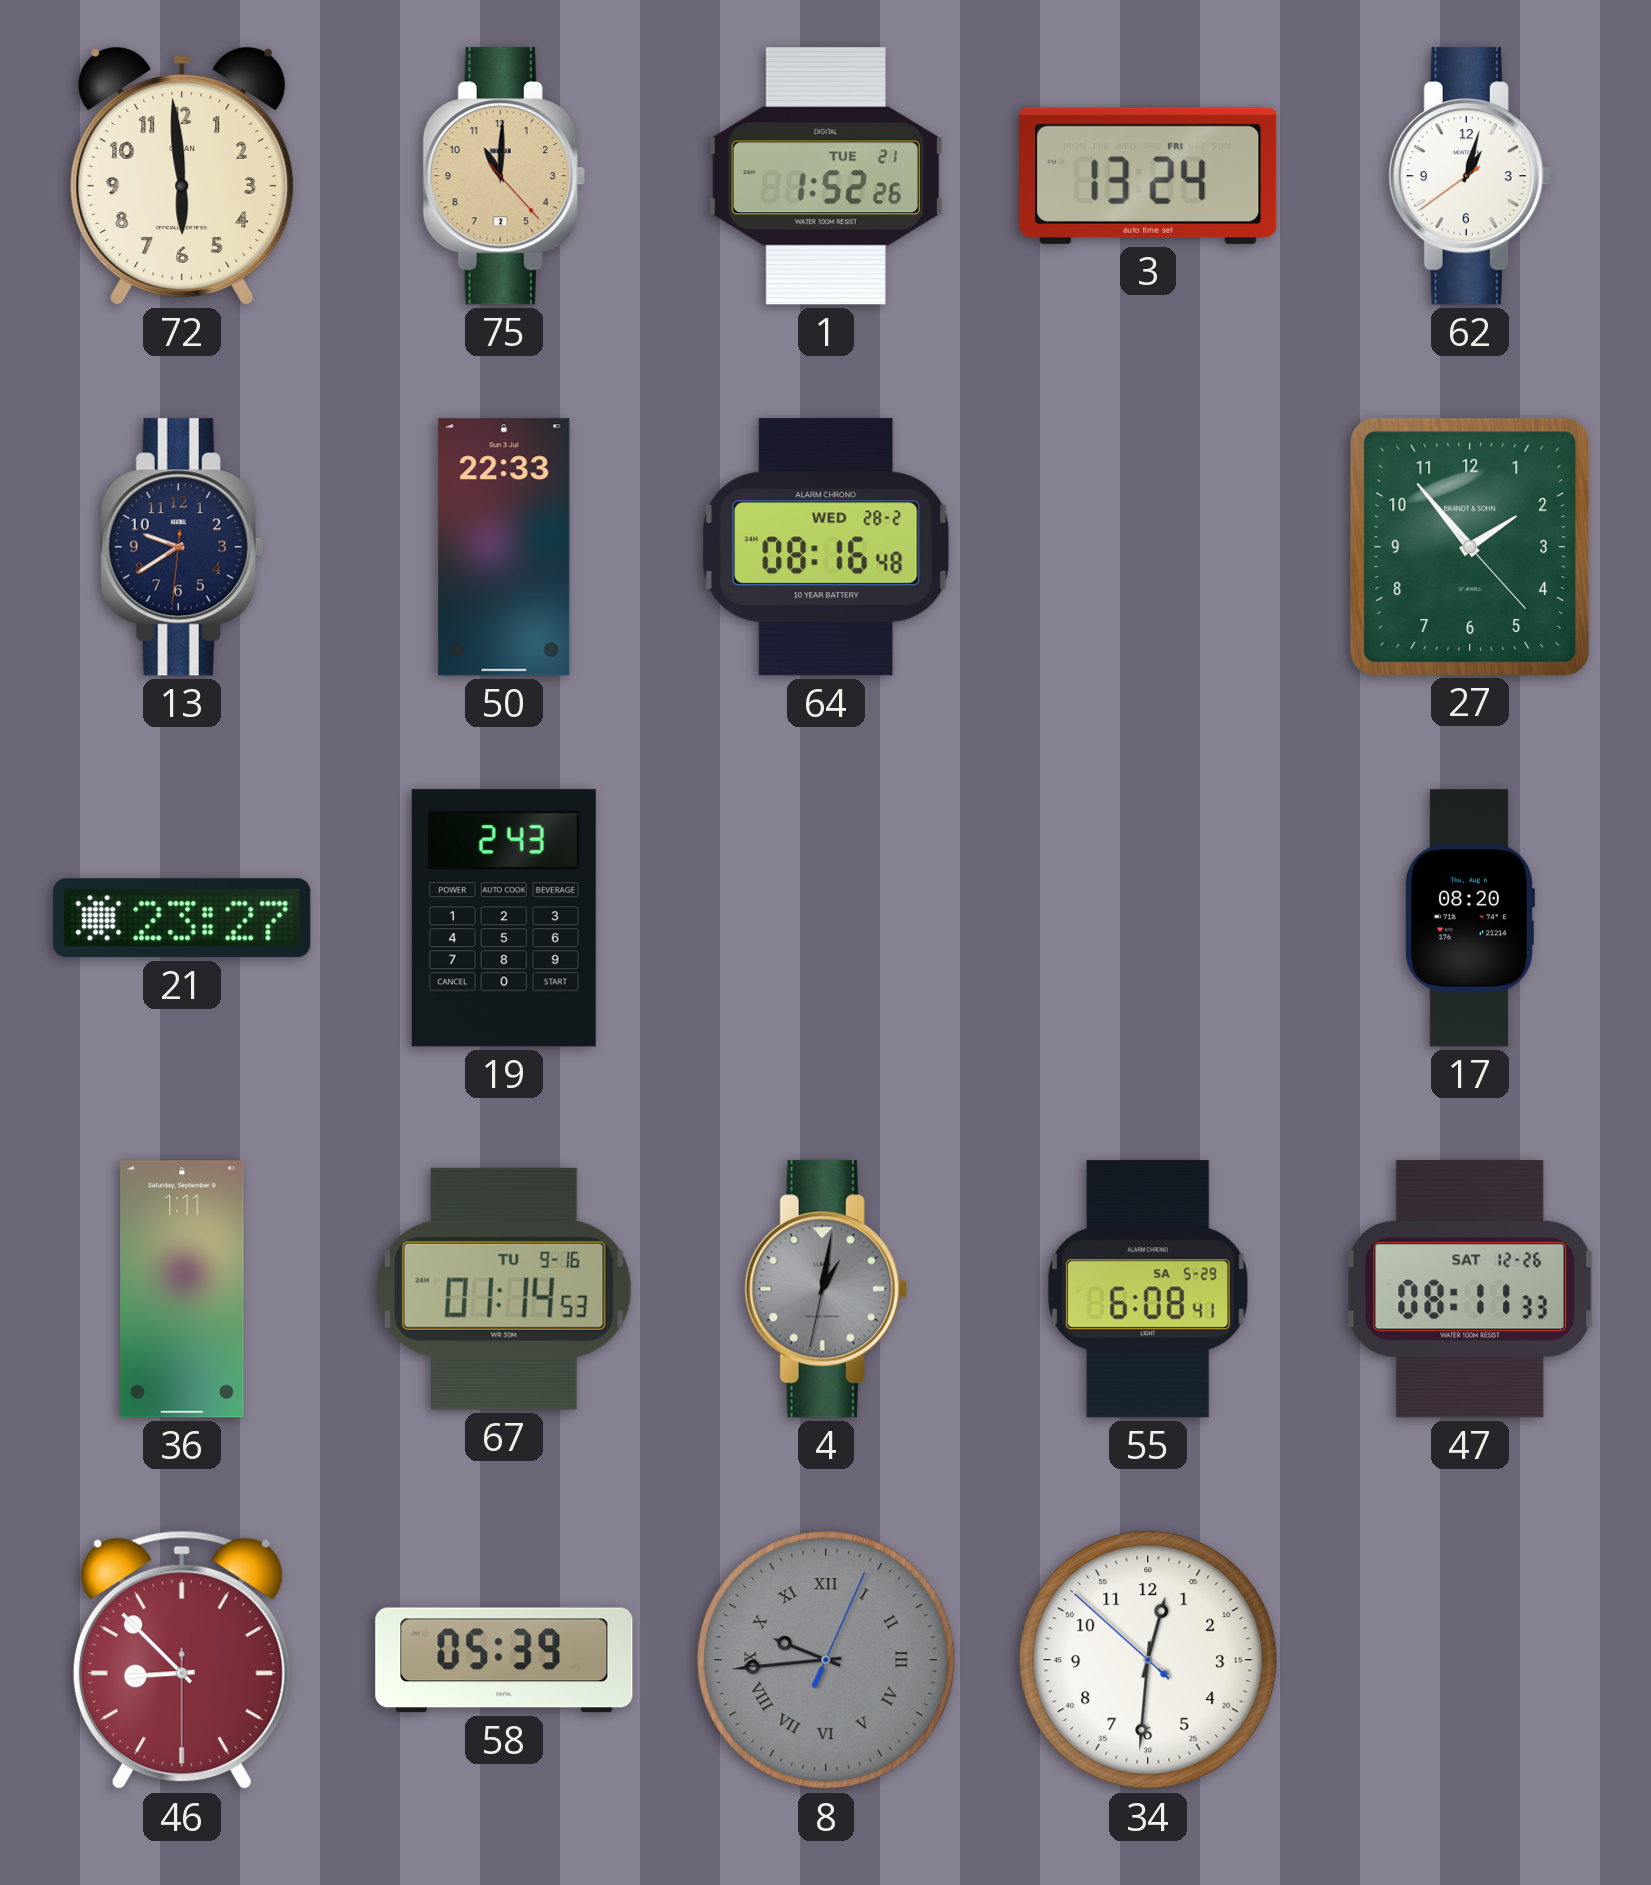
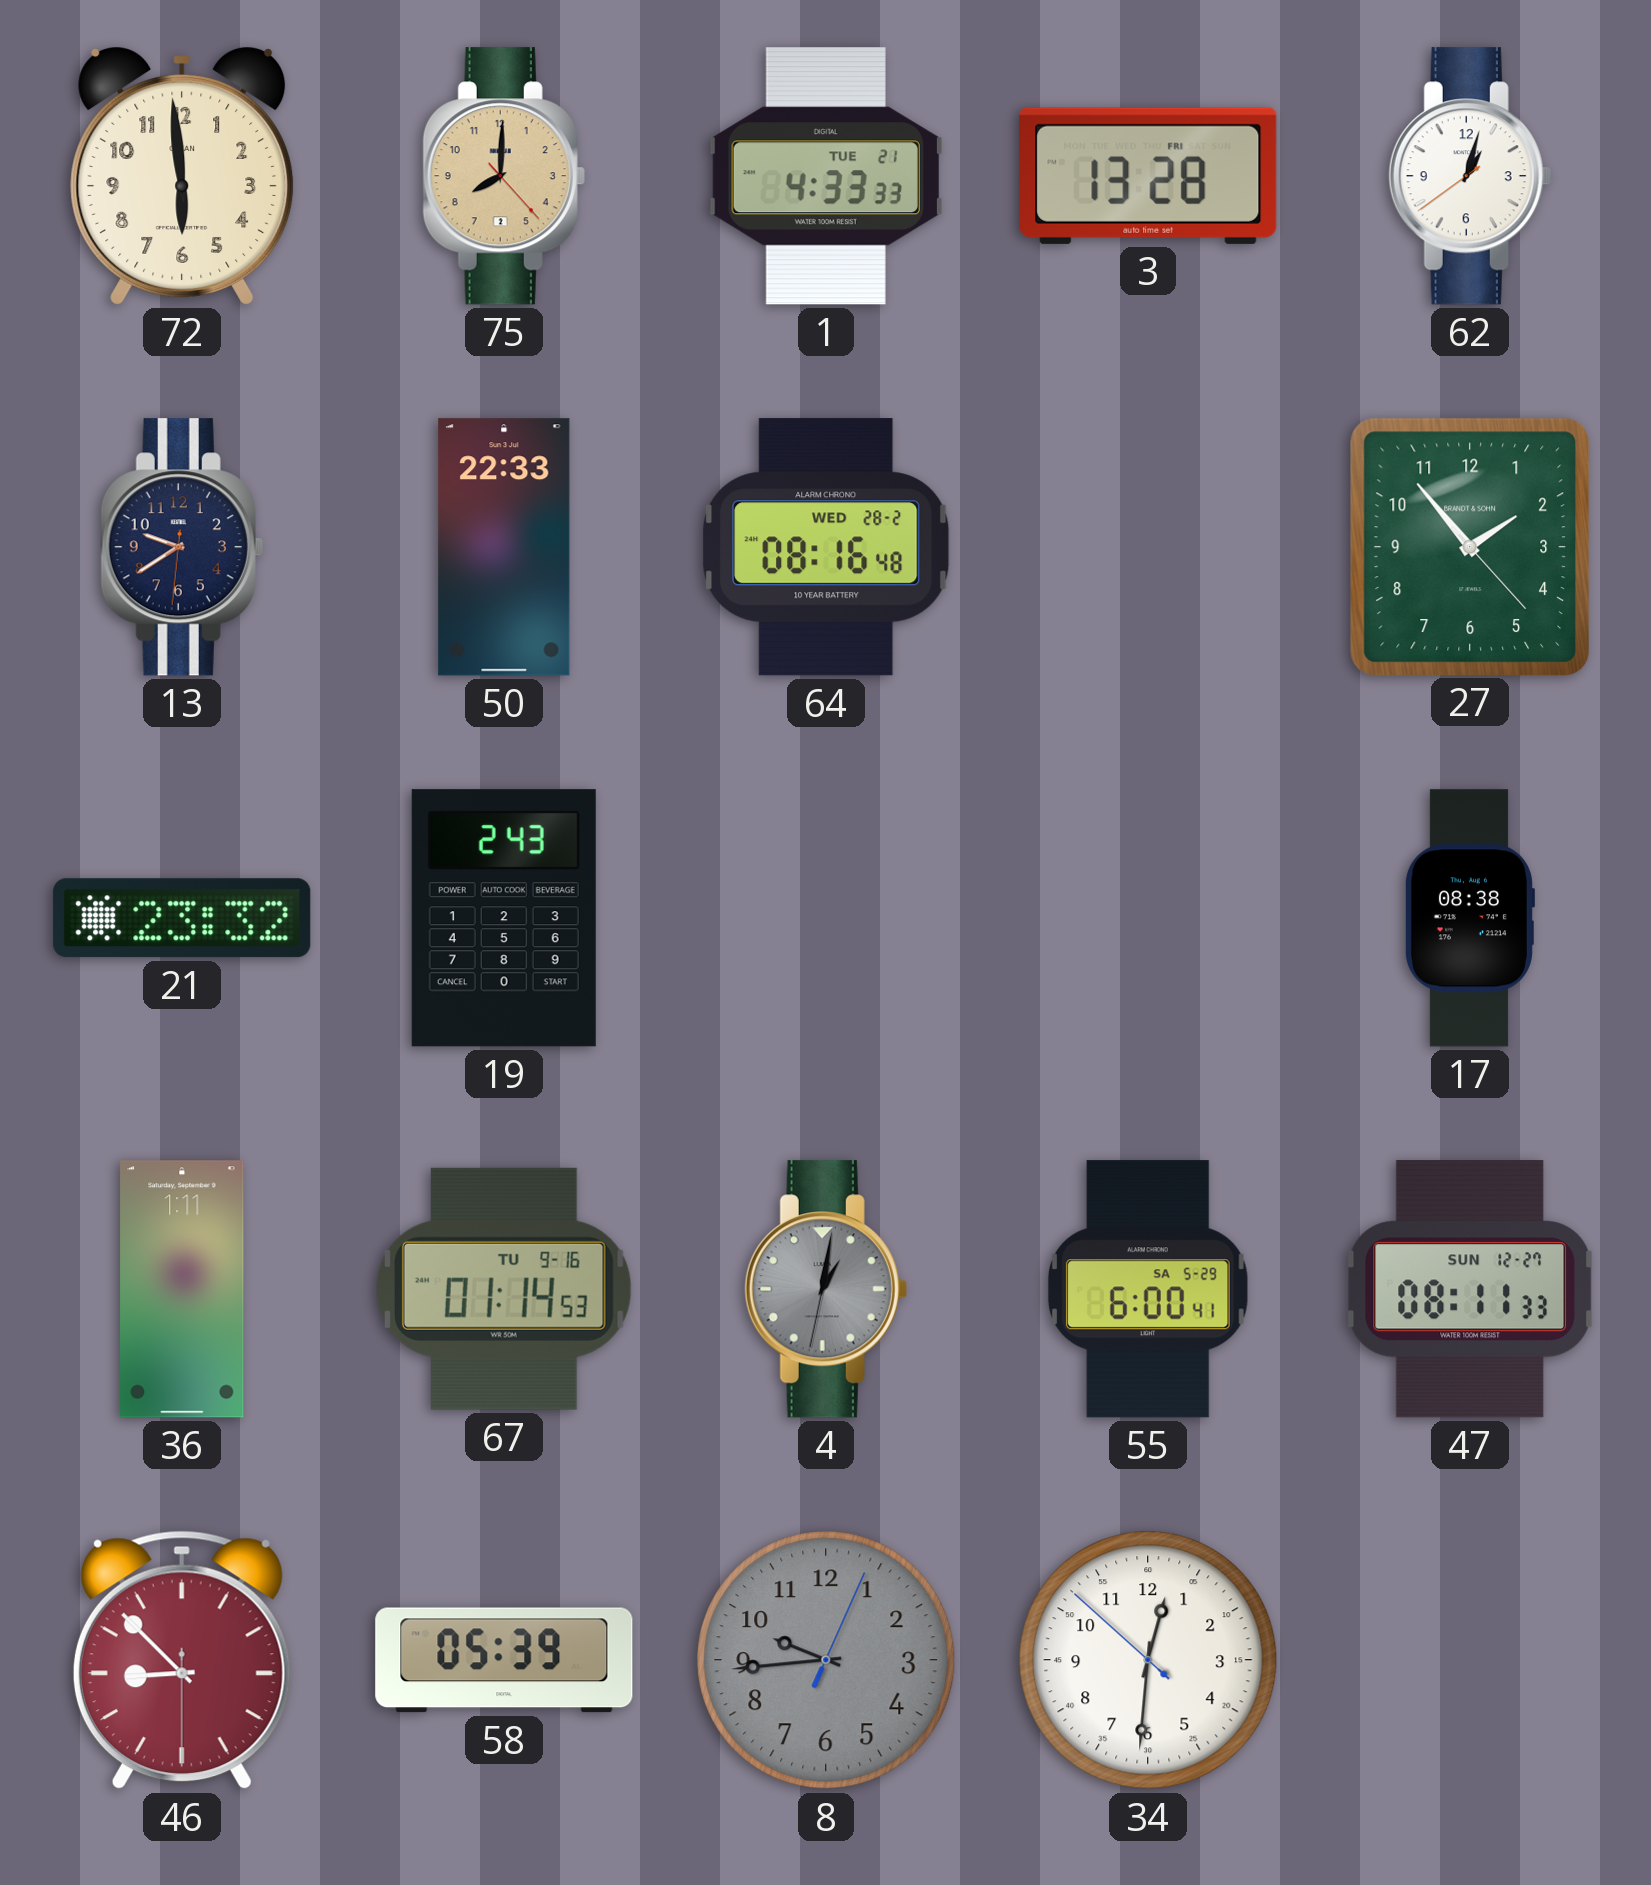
75: 11:00 -> 8:00
1: 1:52 -> 4:33
3: 13:24 -> 13:28
21: 23:27 -> 23:32
17: 08:20 -> 08:38
55: 6:08 -> 6:00
47 date: SAT 12-26 -> SUN 12-27
8 numerals: Roman -> Arabic
